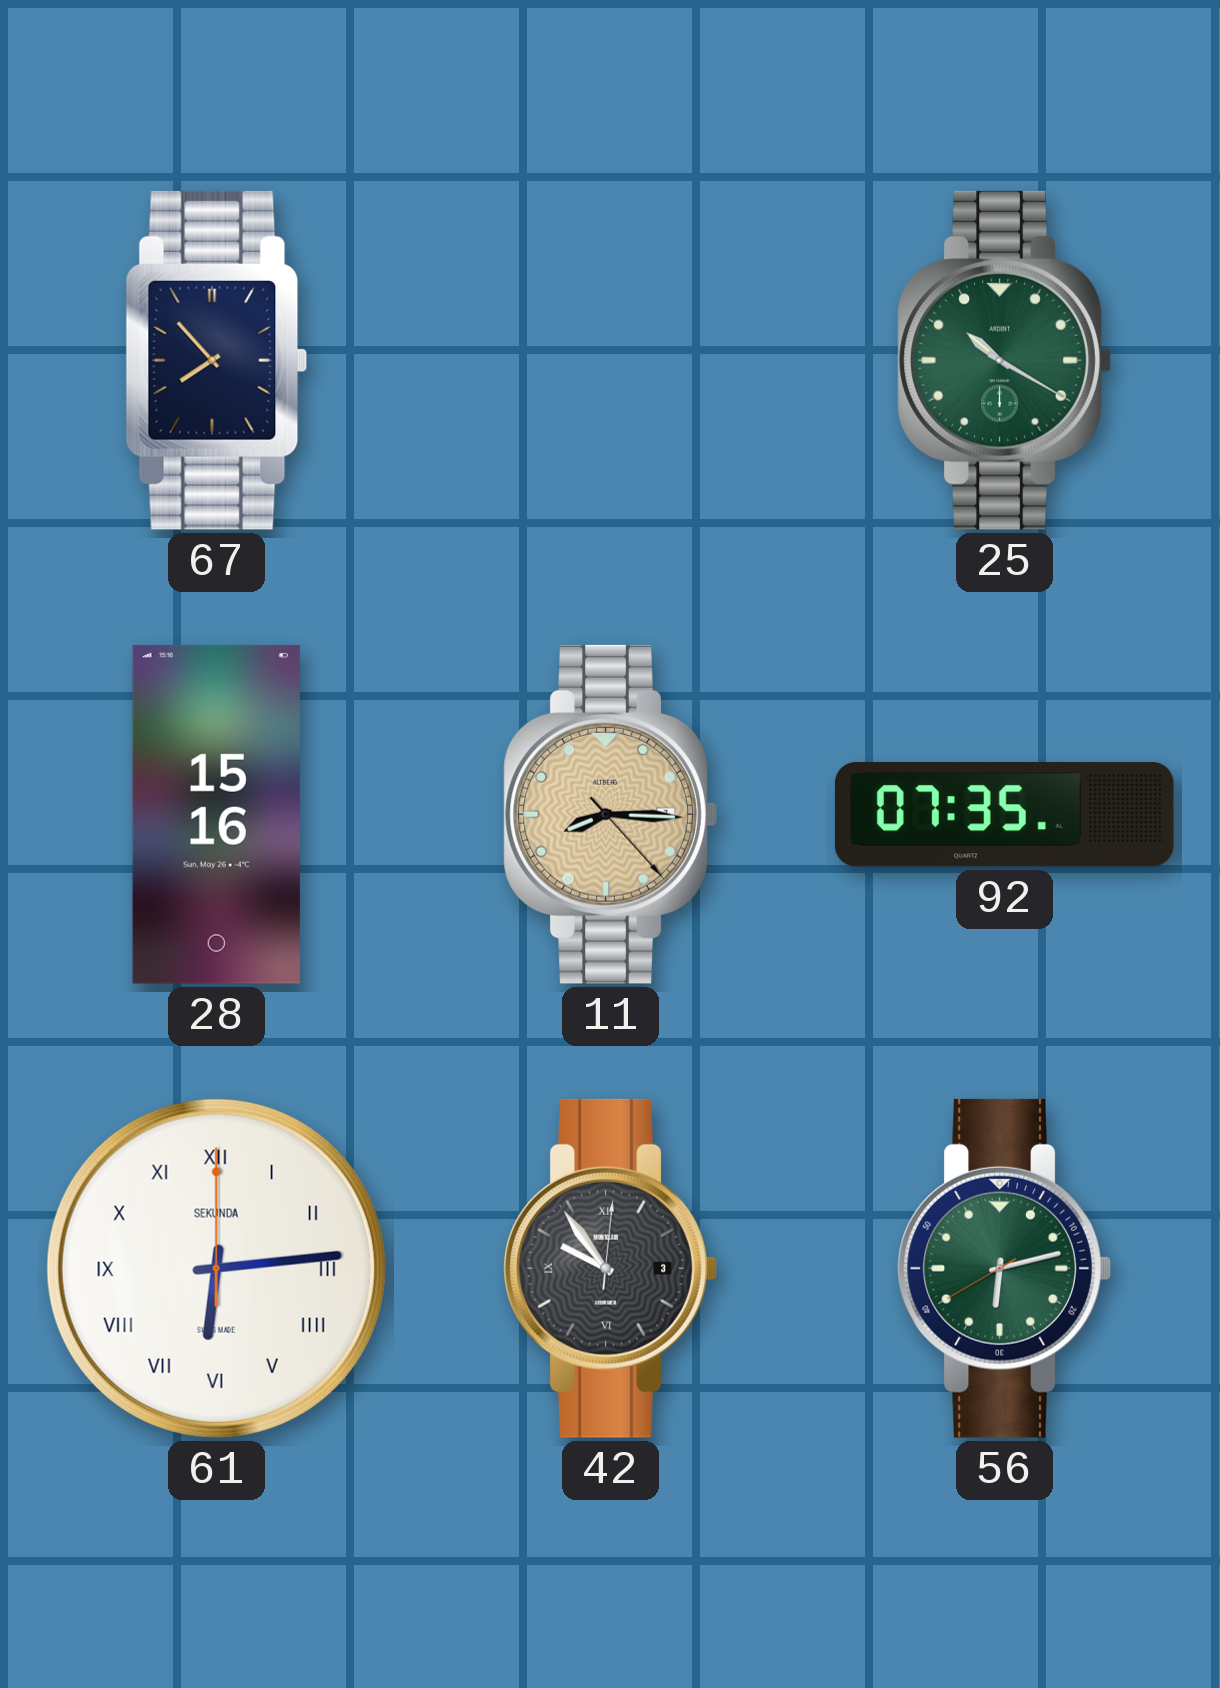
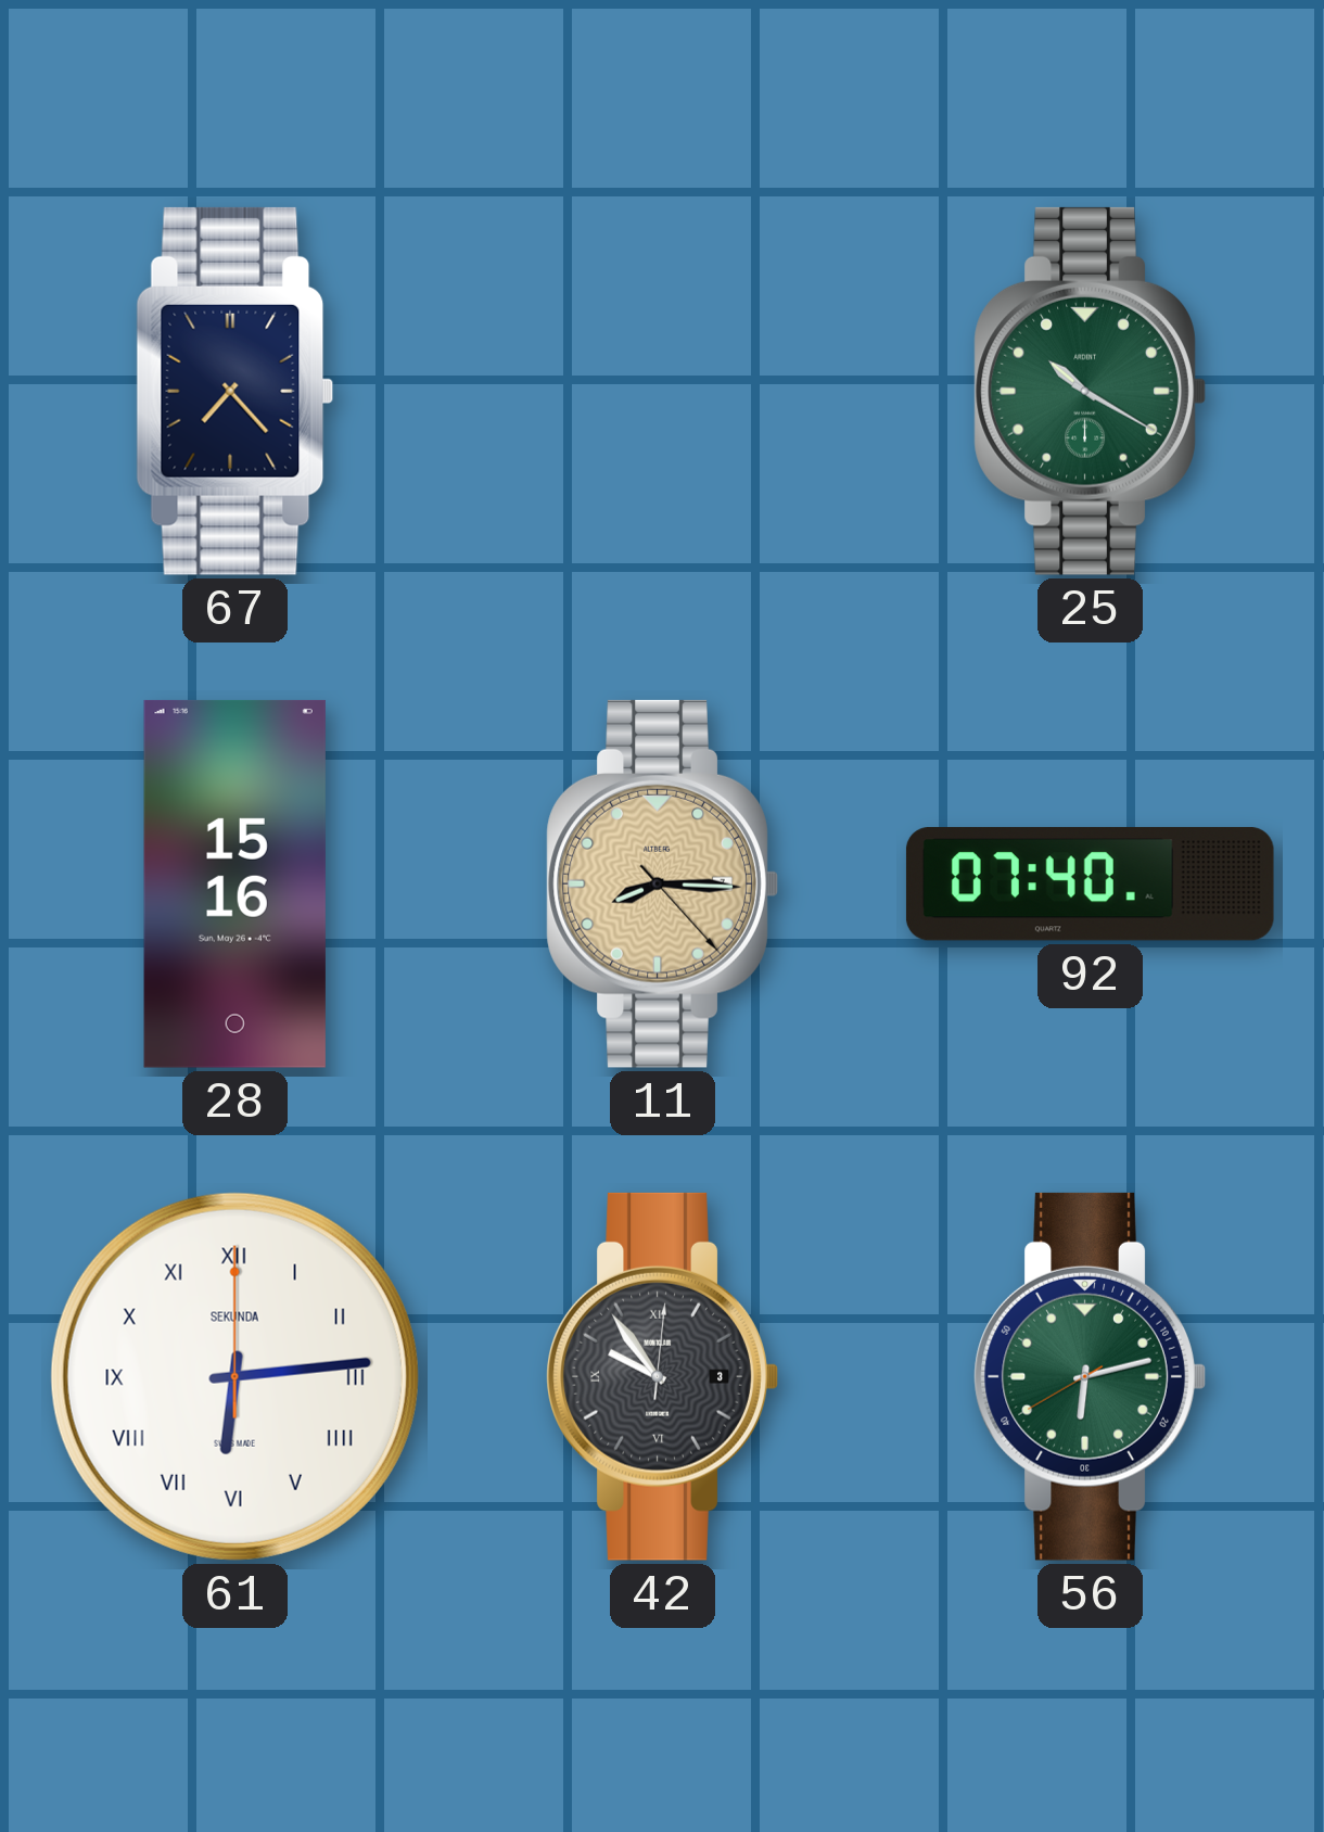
67: 7:53 -> 7:23
92: 07:35 -> 07:40
